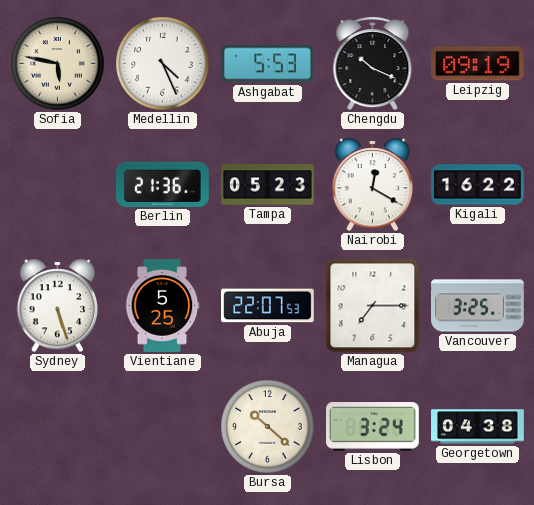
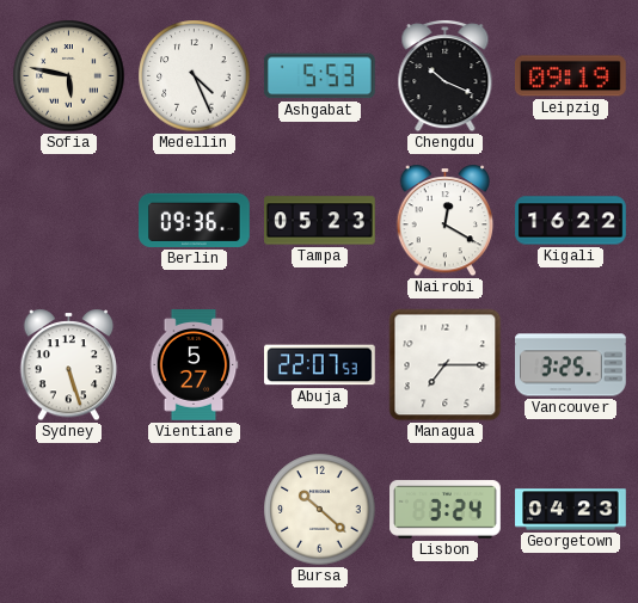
Berlin: 21:36 -> 09:36
Vientiane: 5:25 -> 5:27
Georgetown: 04:38 -> 04:23
